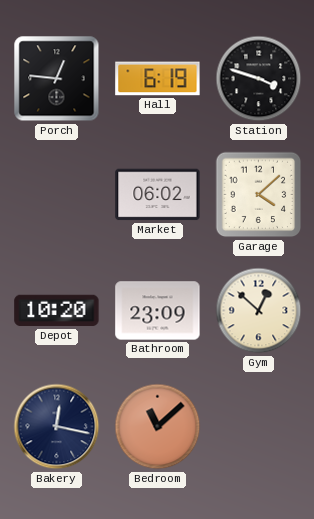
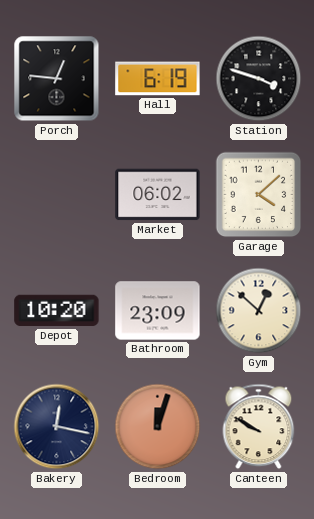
Bedroom: 11:08 -> 12:03
Canteen: none -> 9:50
